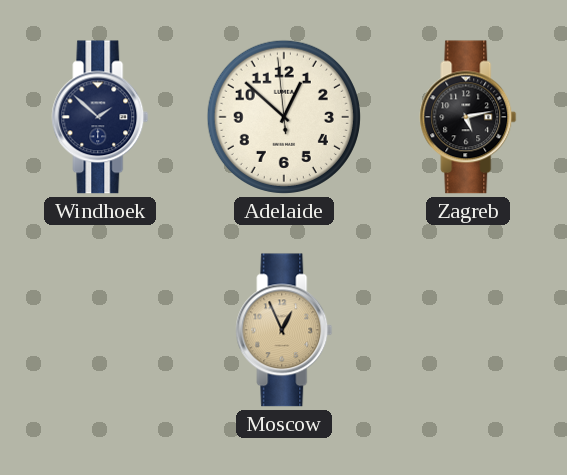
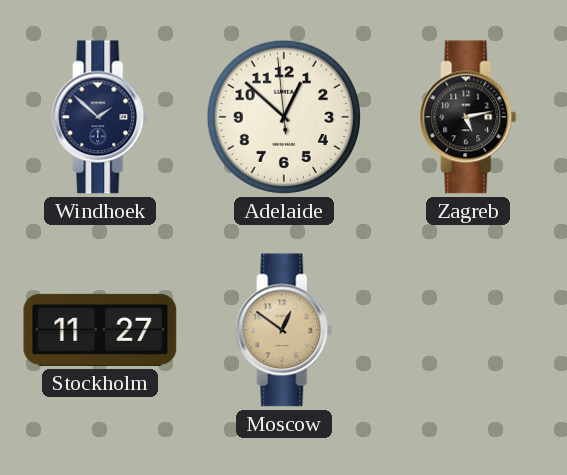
Stockholm: none -> 11:27
Moscow: 12:56 -> 12:51
